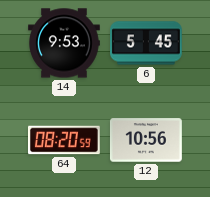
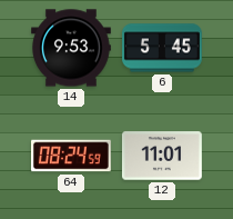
64: 08:20 -> 08:24
12: 10:56 -> 11:01
